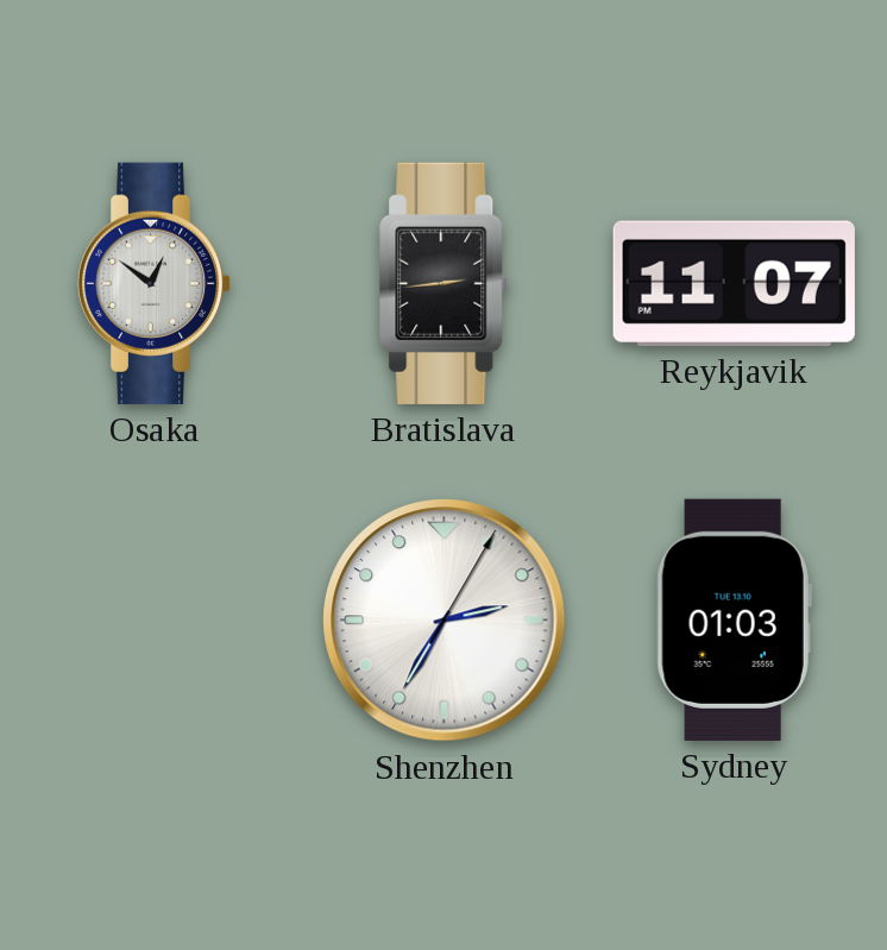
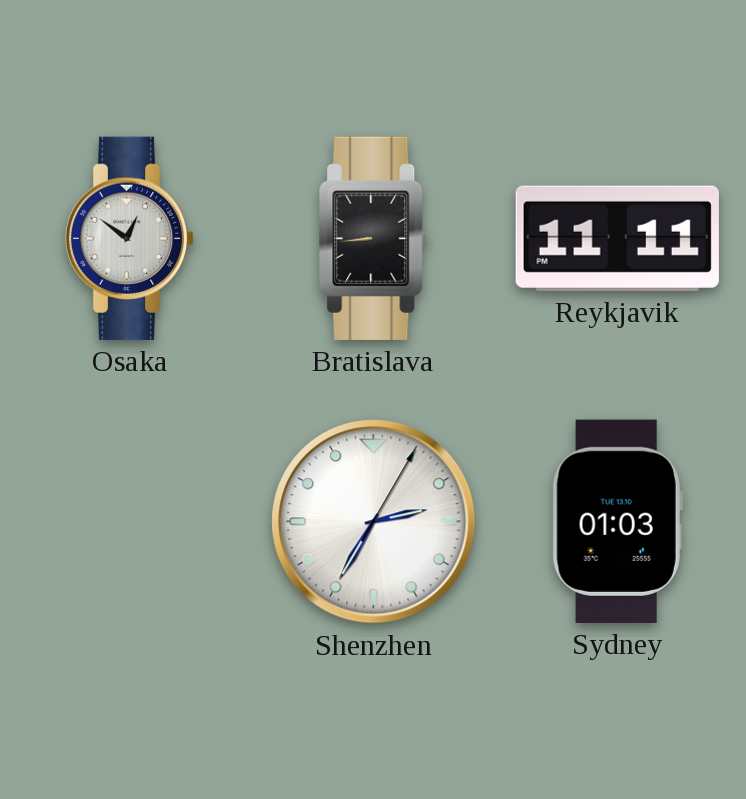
Bratislava: 2:44 -> 8:44
Reykjavik: 11:07 -> 11:11
